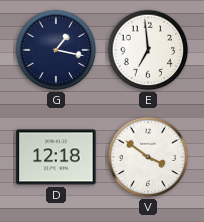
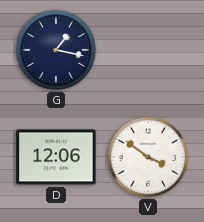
E: 6:59 -> none
D: 12:18 -> 12:06
